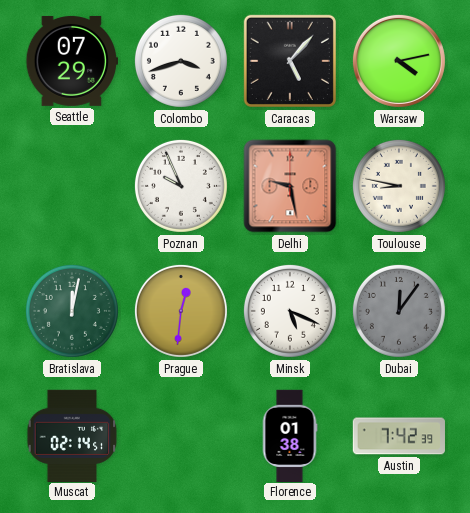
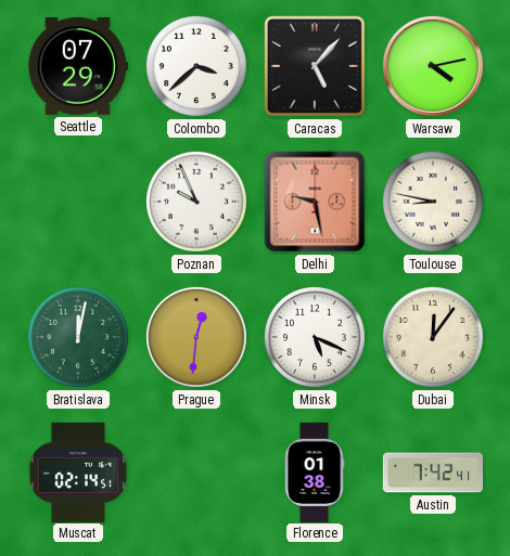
Colombo: 3:42 -> 3:38
Dubai dial: grey -> cream
Austin: 7:42:39 -> 7:42:41
